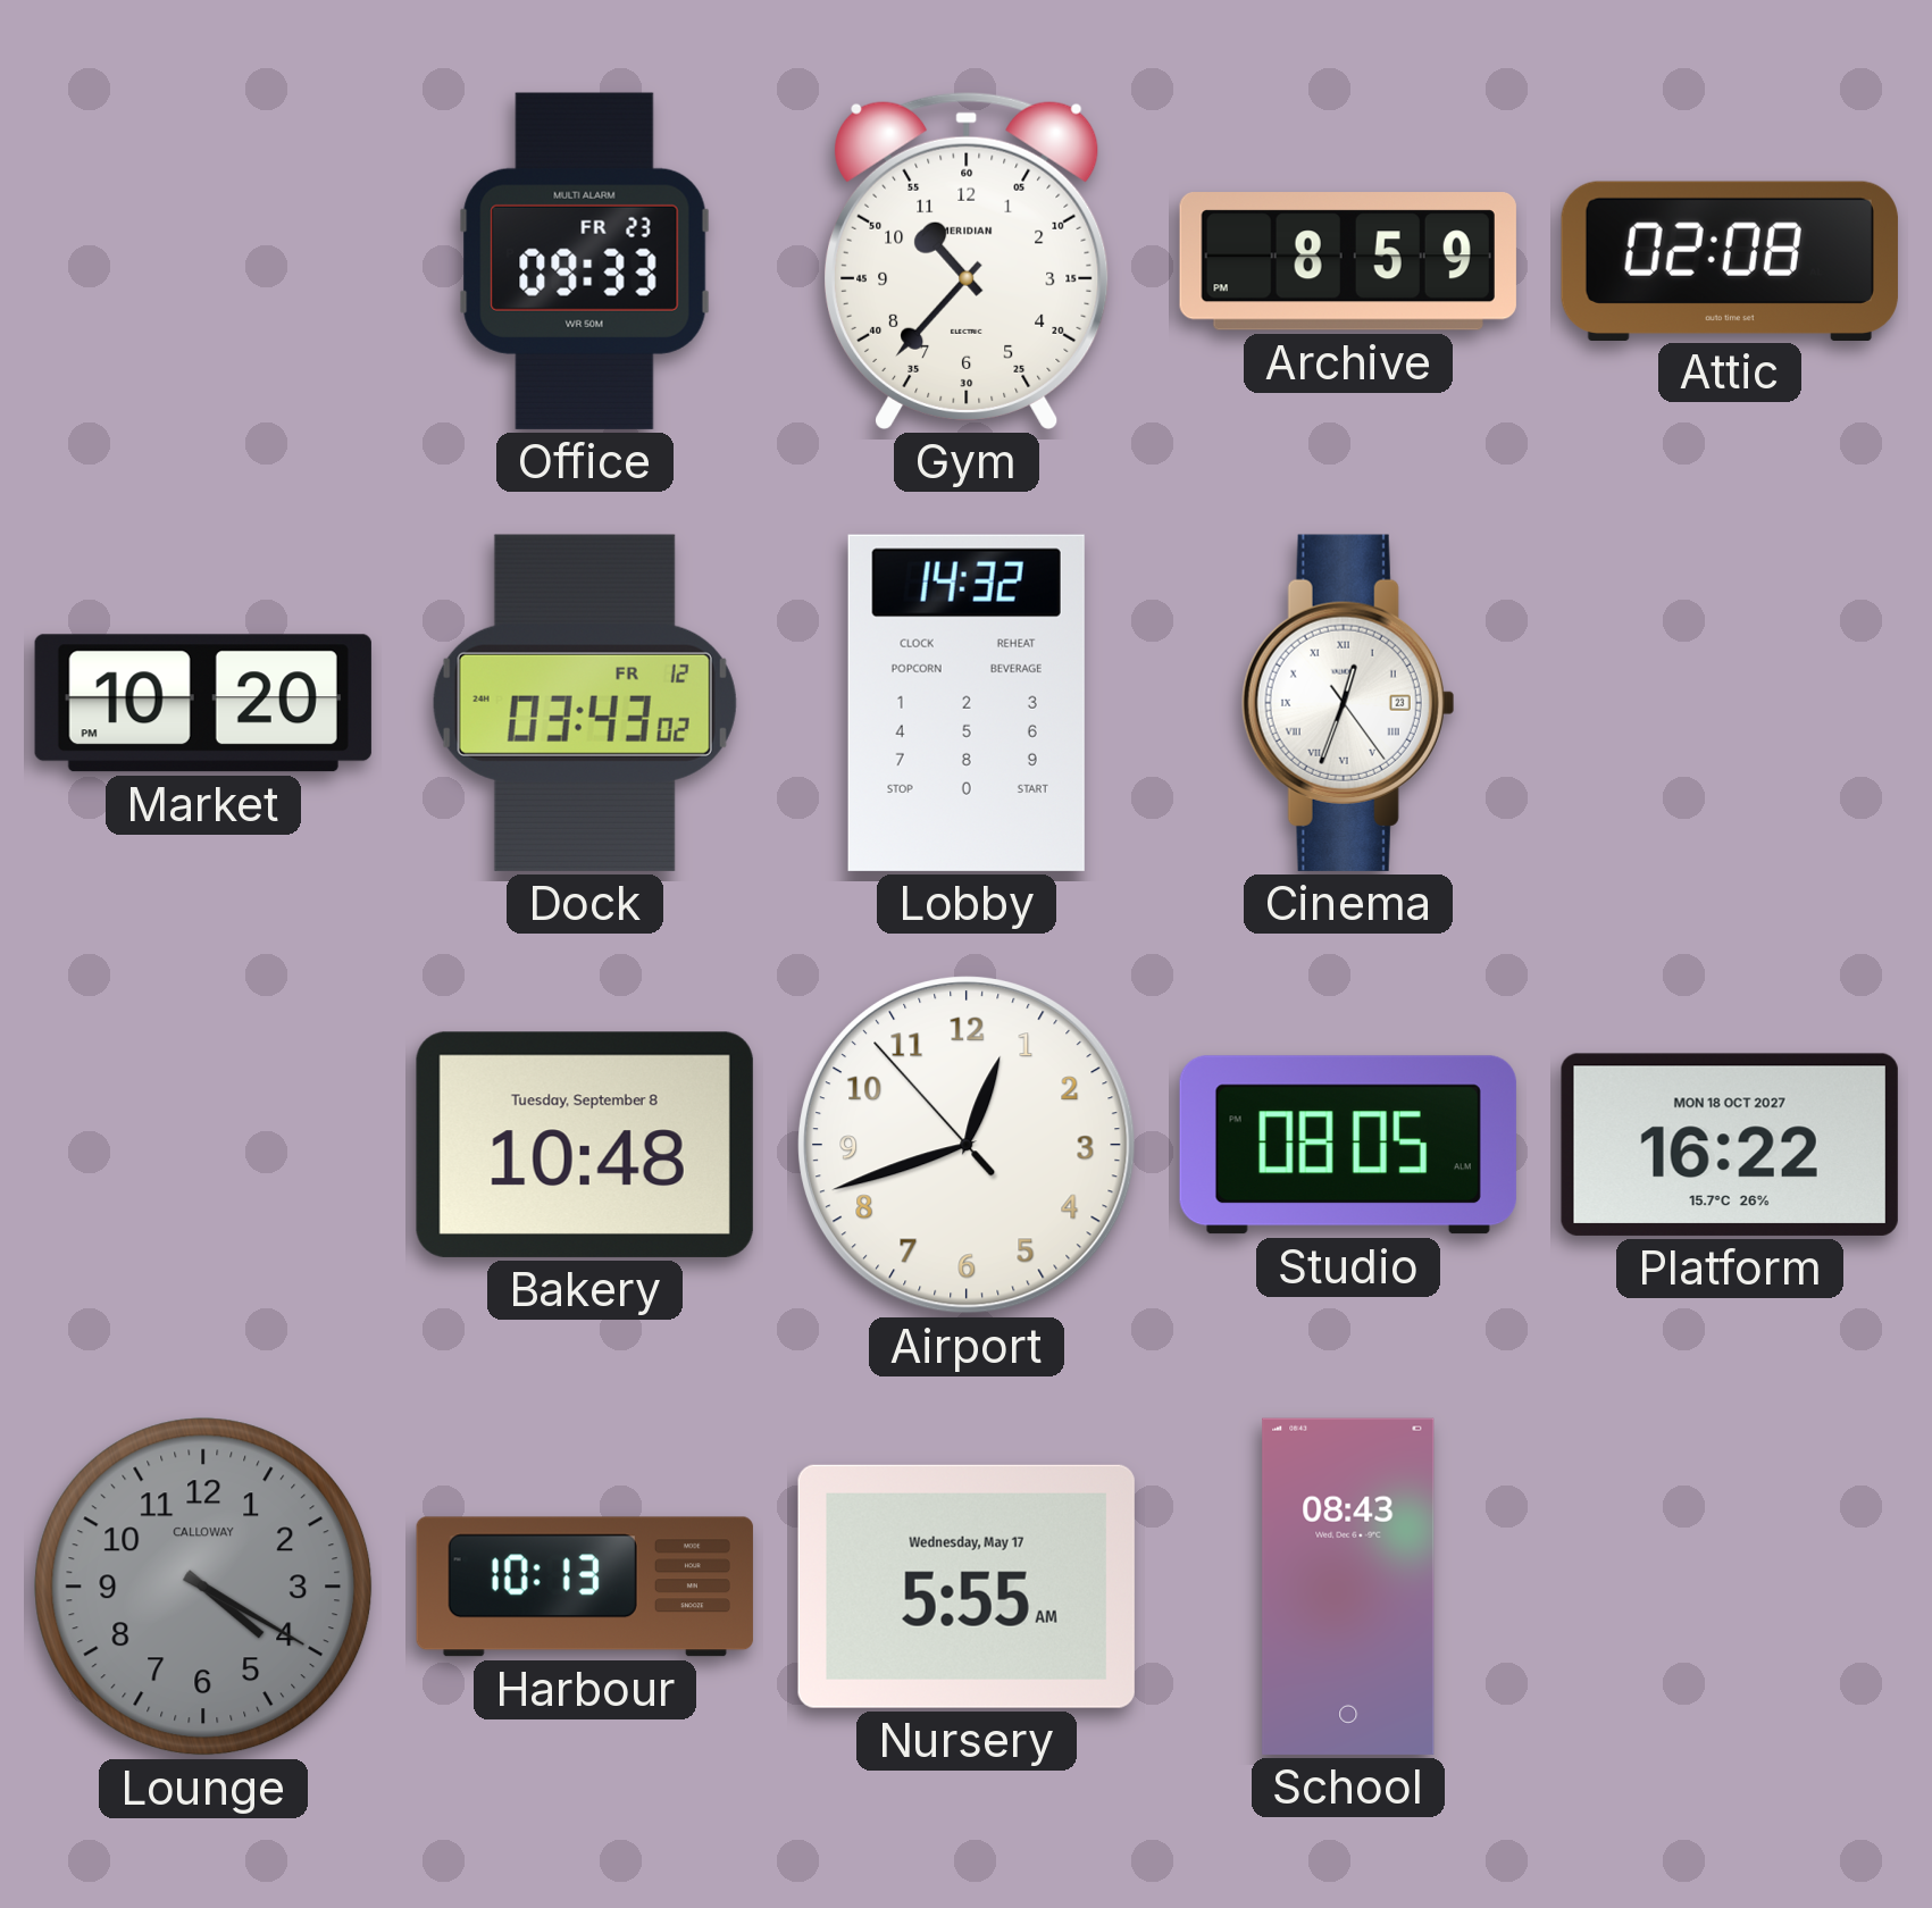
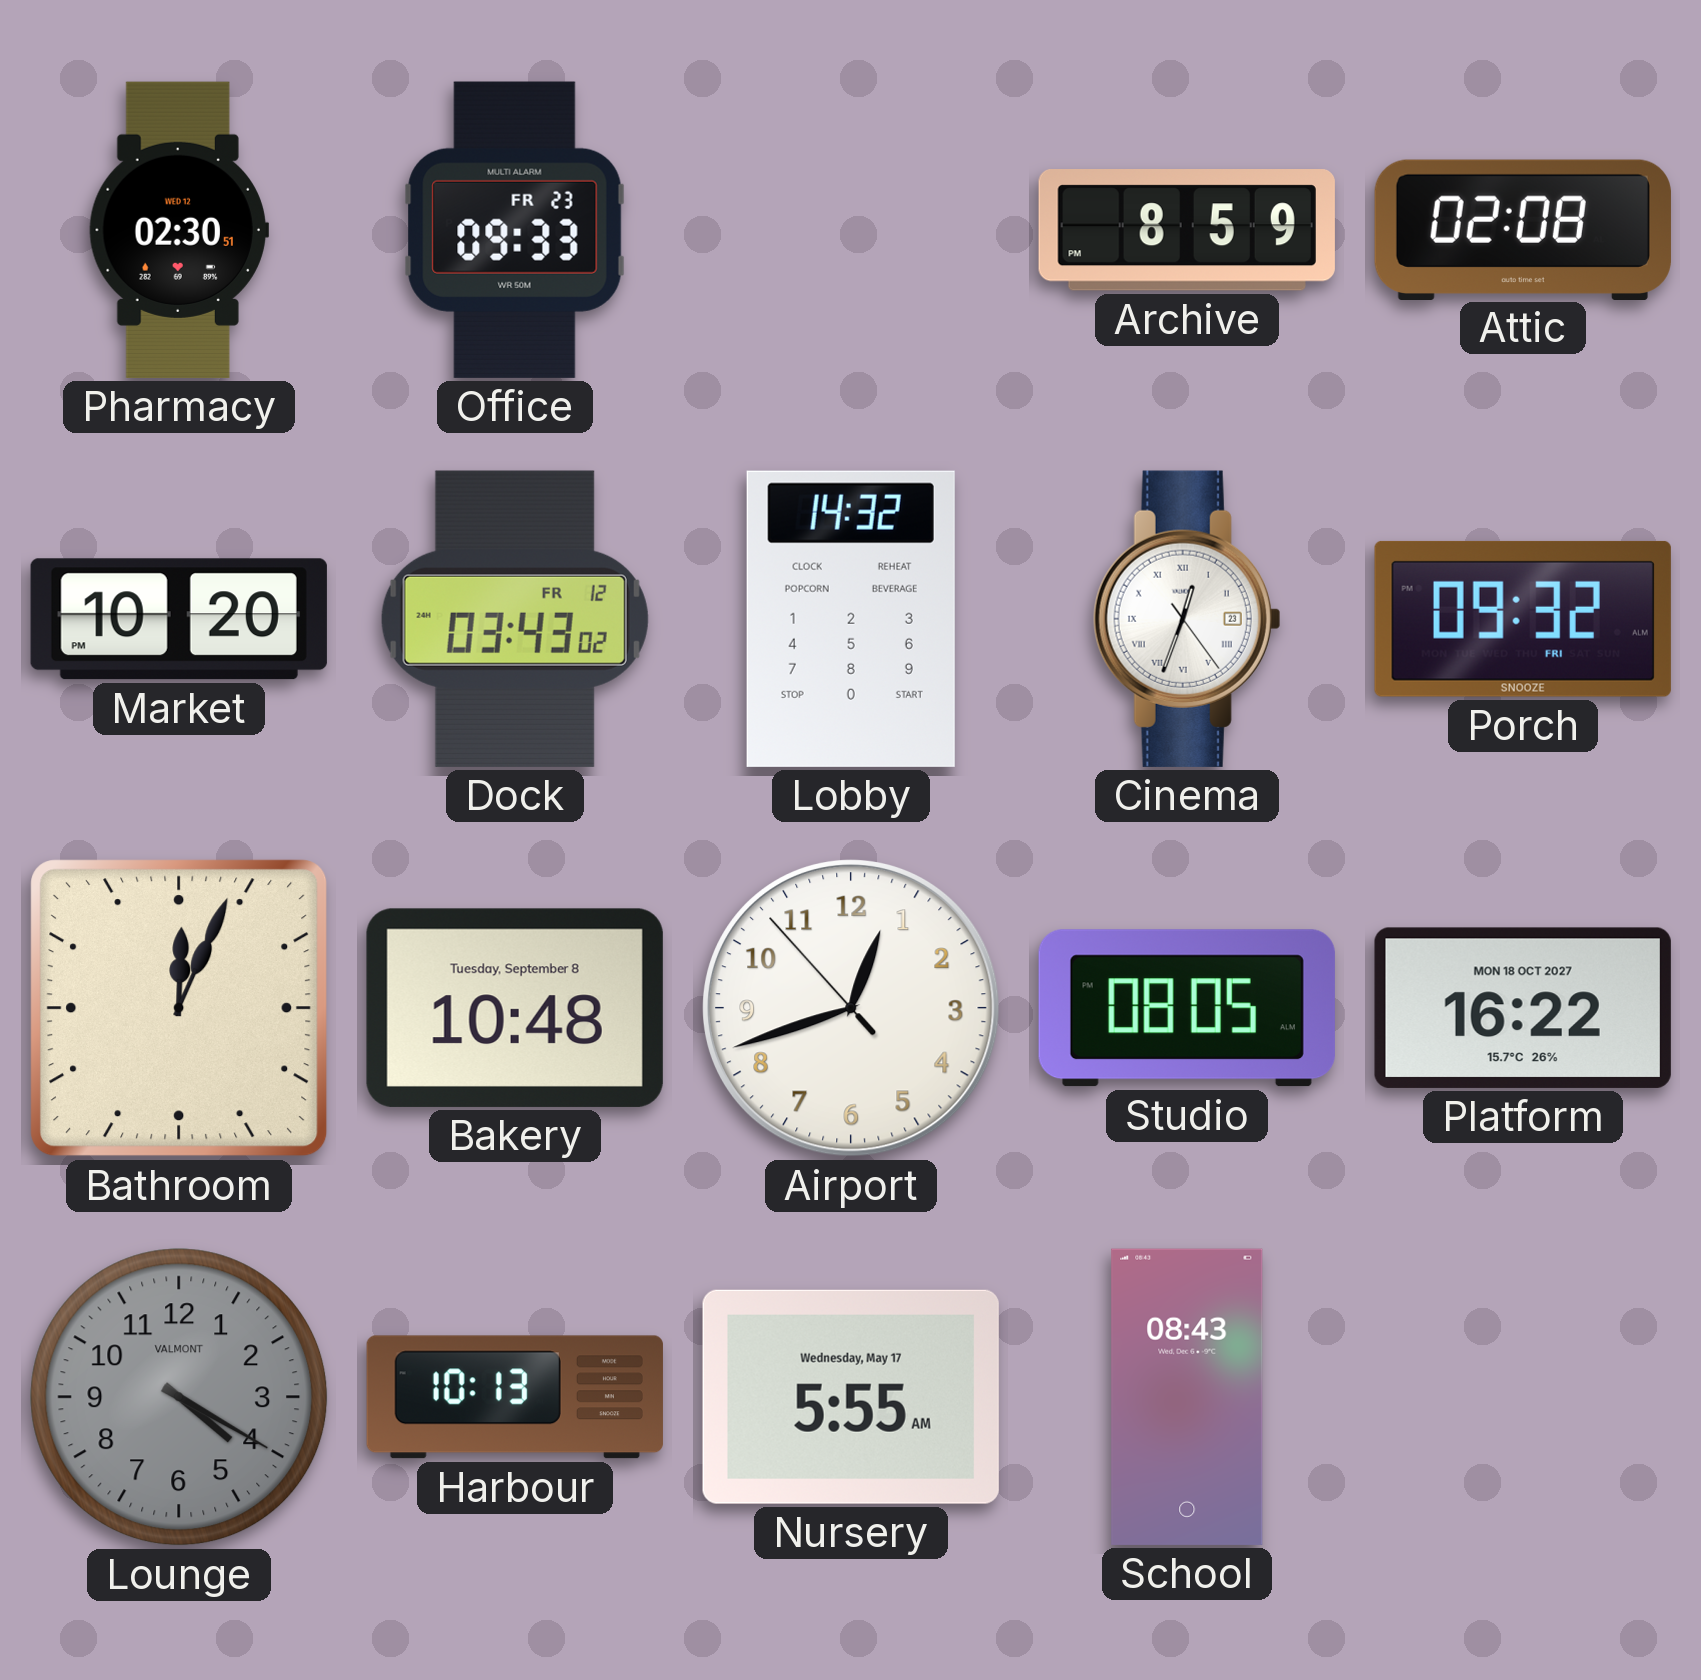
Pharmacy: none -> 02:30
Gym: 10:37 -> none
Porch: none -> 09:32
Bathroom: none -> 12:04
Lounge brand: CALLOWAY -> VALMONT
